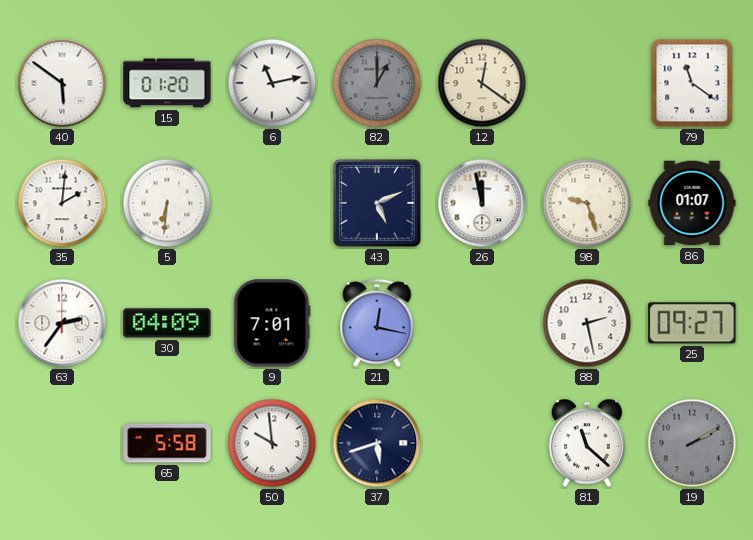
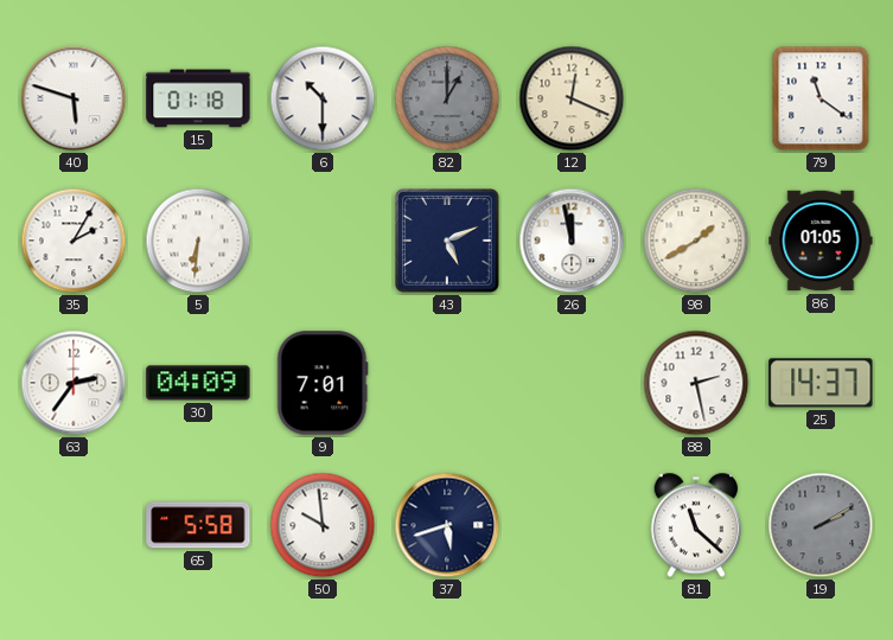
40: 5:51 -> 5:48
15: 01:20 -> 01:18
6: 11:13 -> 10:30
12: 12:21 -> 12:19
35: 2:01 -> 2:05
98: 9:27 -> 1:40
86: 01:07 -> 01:05
21: 12:17 -> none
25: 09:27 -> 14:37
